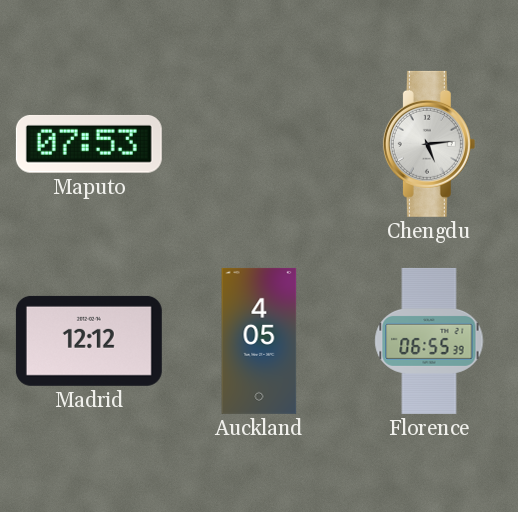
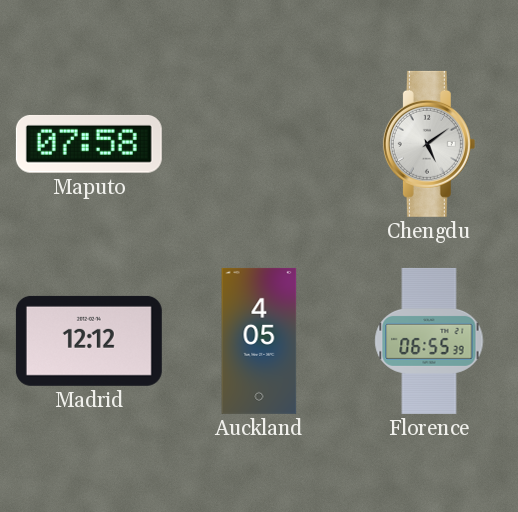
Maputo: 07:53 -> 07:58
Chengdu: 5:14 -> 5:09
